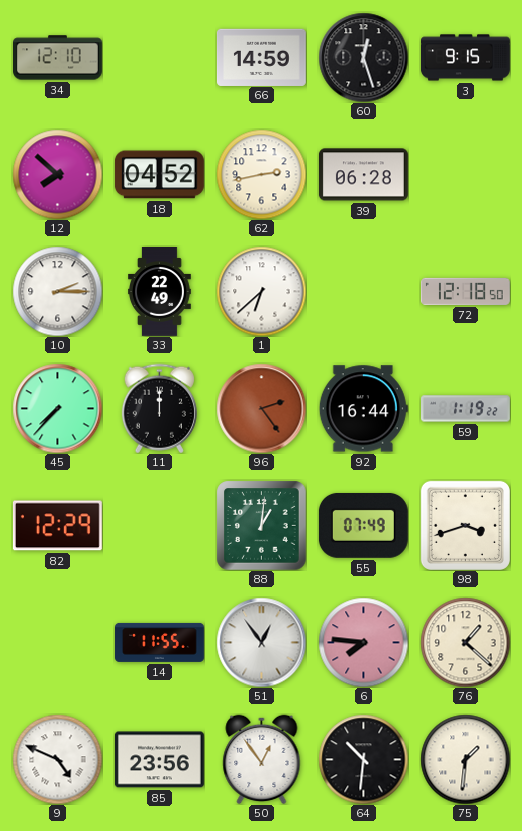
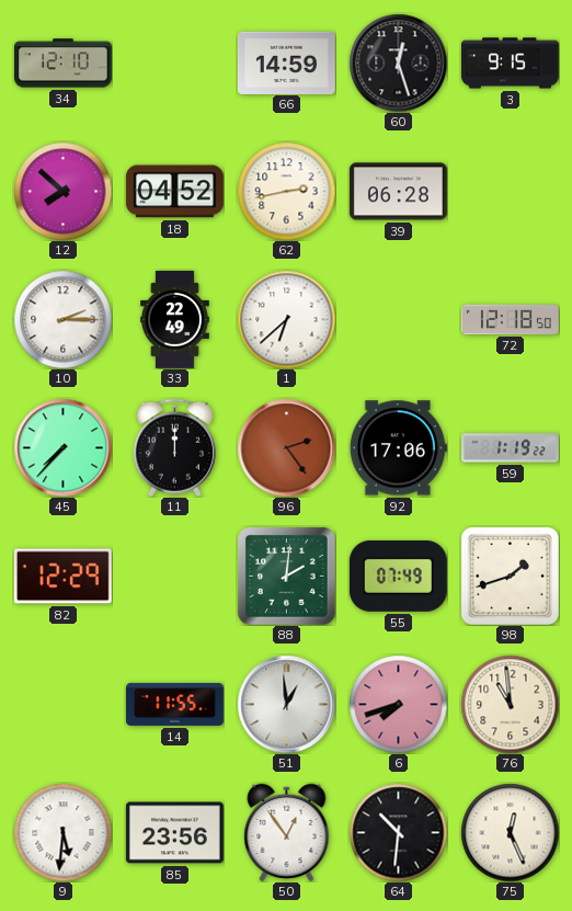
92: 16:44 -> 17:06
88: 1:01 -> 2:01
98: 3:42 -> 1:42
51: 12:54 -> 12:59
6: 7:46 -> 7:42
76: 1:22 -> 10:59
9: 4:49 -> 5:31
75: 1:31 -> 12:26
